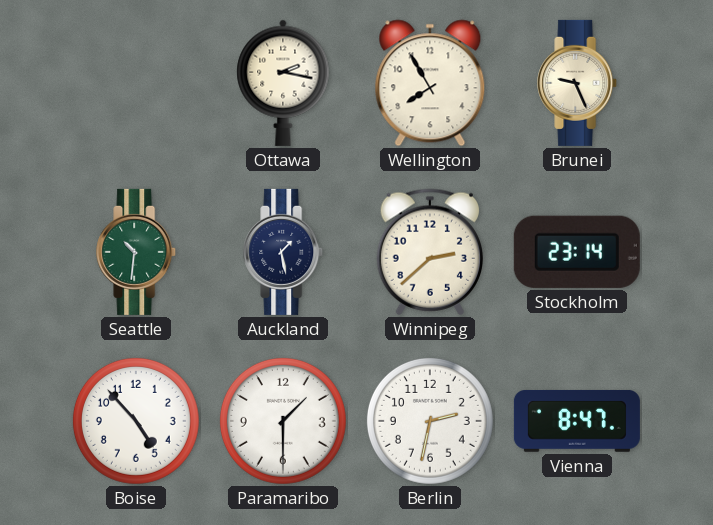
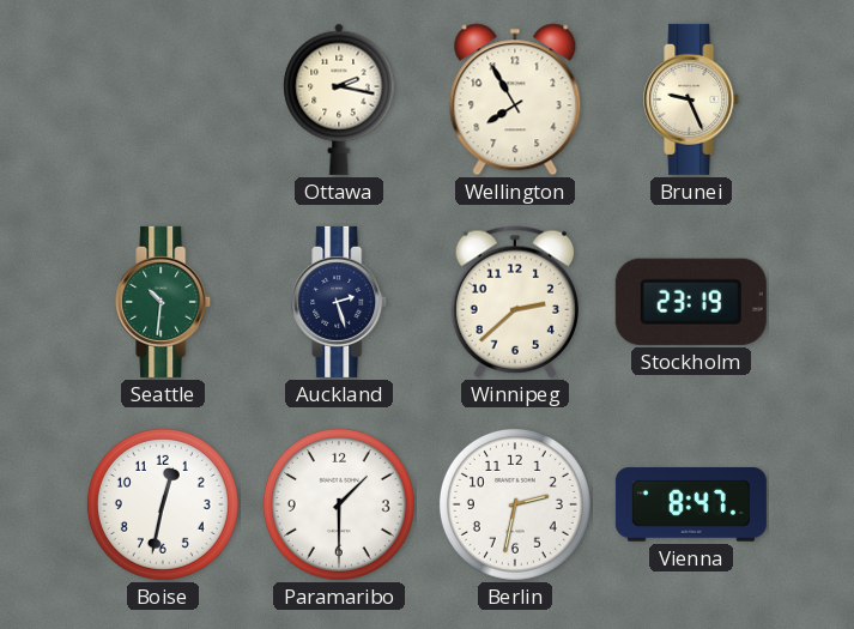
Auckland: 1:28 -> 2:27
Stockholm: 23:14 -> 23:19
Boise: 4:53 -> 12:32
